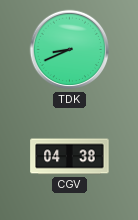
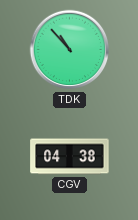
TDK: 8:41 -> 10:53
